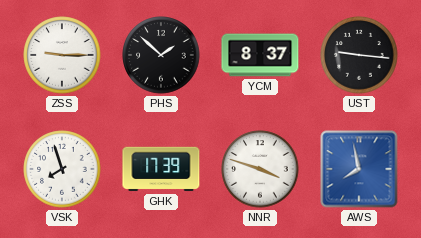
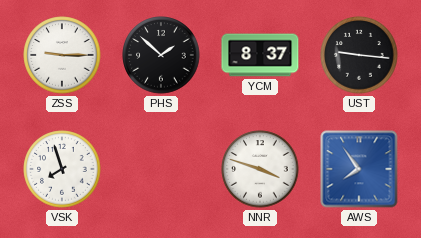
GHK: 17:39 -> none
AWS: 7:58 -> 7:54
